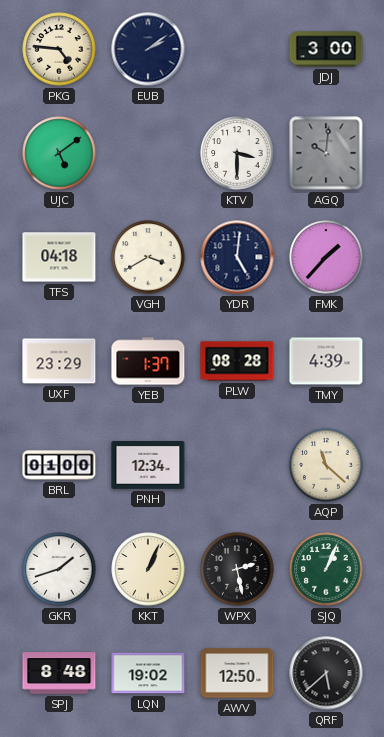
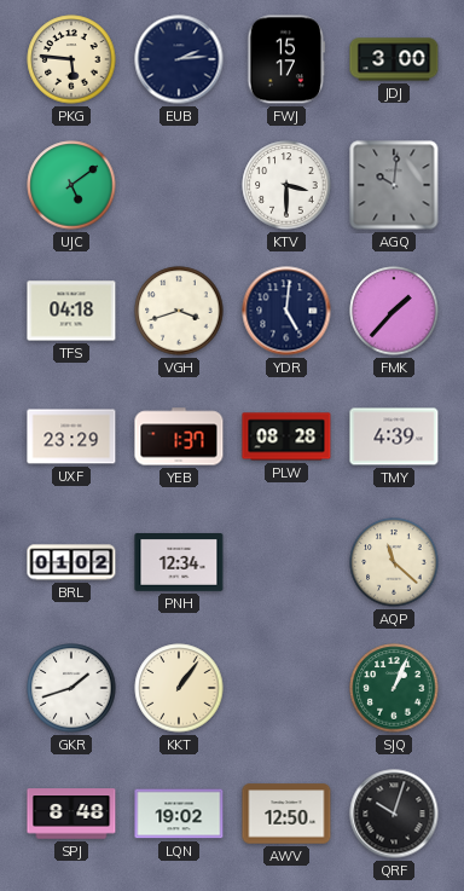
PKG: 4:46 -> 5:46
EUB: 2:09 -> 2:14
FWJ: none -> 15:17
VGH: 3:40 -> 3:42
BRL: 01:00 -> 01:02
KKT: 1:04 -> 1:06
WPX: 2:28 -> none
QRF: 5:38 -> 10:03
